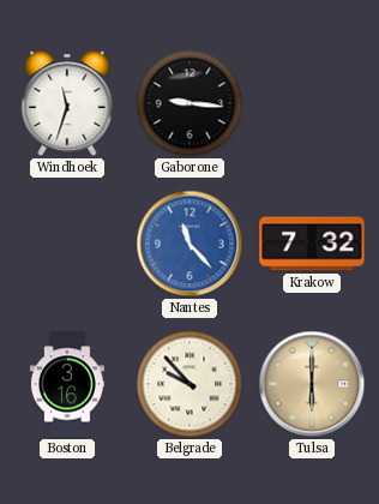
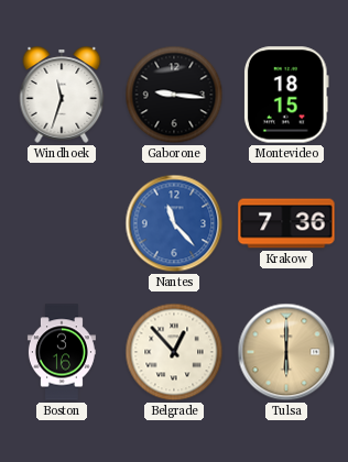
Montevideo: none -> 18:15
Krakow: 7:32 -> 7:36
Belgrade: 9:53 -> 12:53
